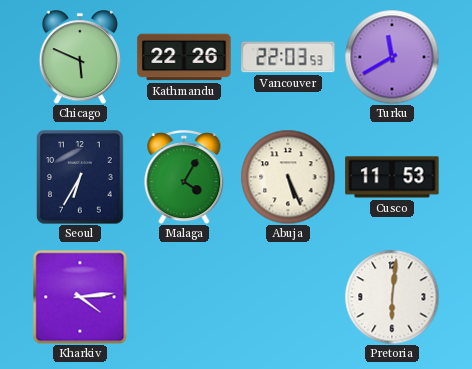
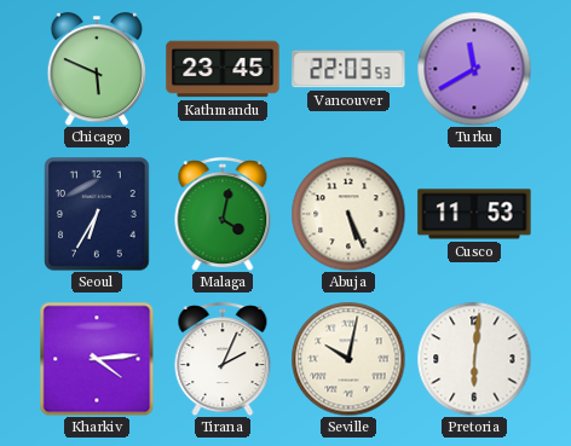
Kathmandu: 22:26 -> 23:45
Malaga: 4:05 -> 4:02
Tirana: none -> 2:04
Seville: none -> 10:02
